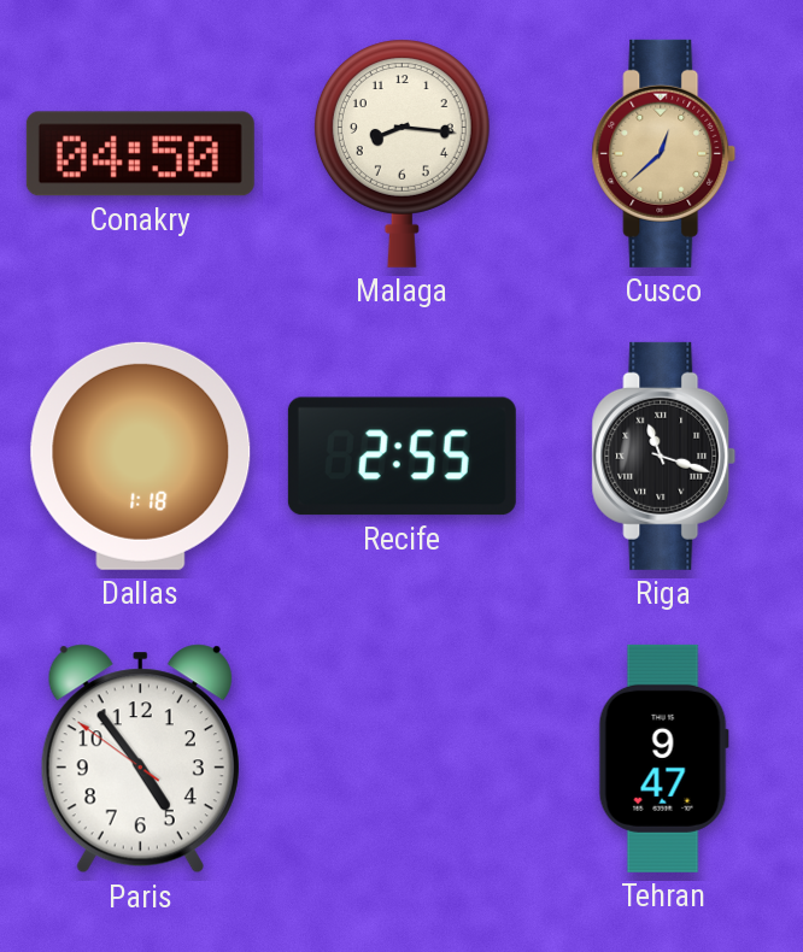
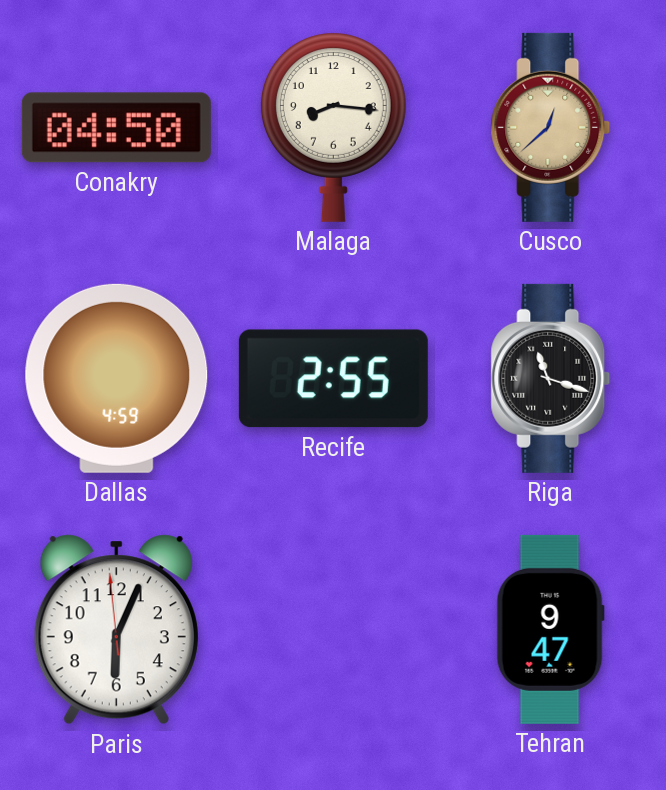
Dallas: 1:18 -> 4:59
Paris: 4:53 -> 6:03
